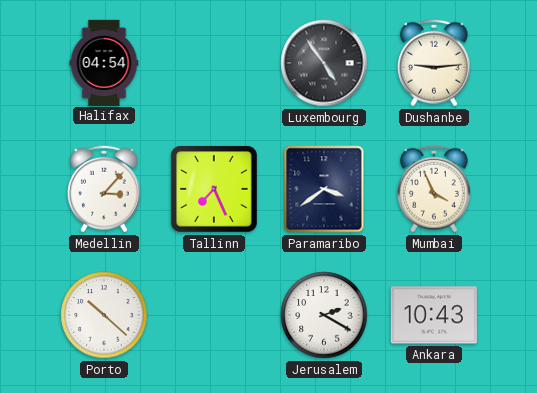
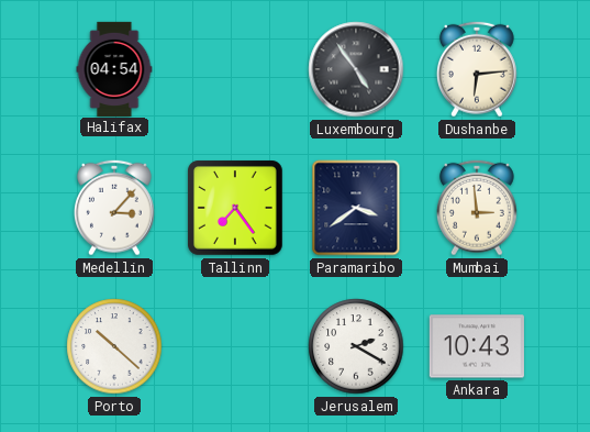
Dushanbe: 9:14 -> 6:14
Tallinn: 7:26 -> 7:24
Mumbai: 3:56 -> 2:59
